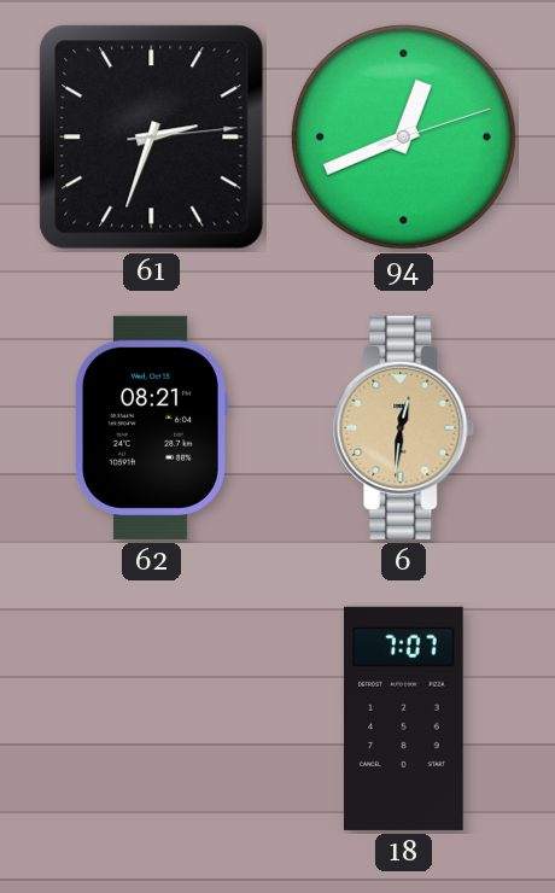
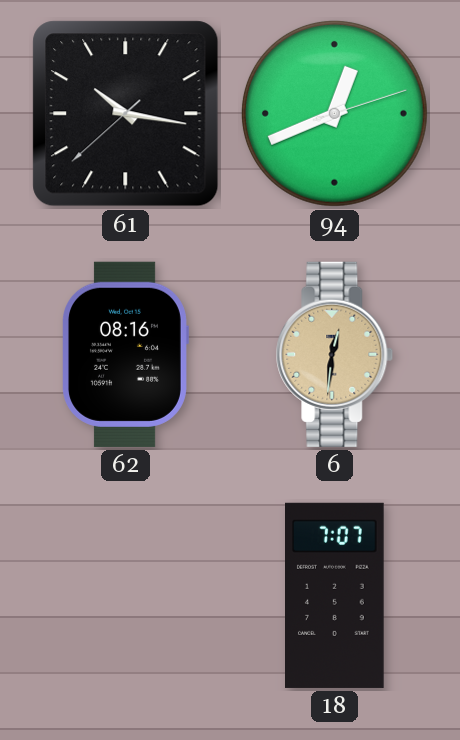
61: 2:33 -> 10:16
62: 08:21 -> 08:16
